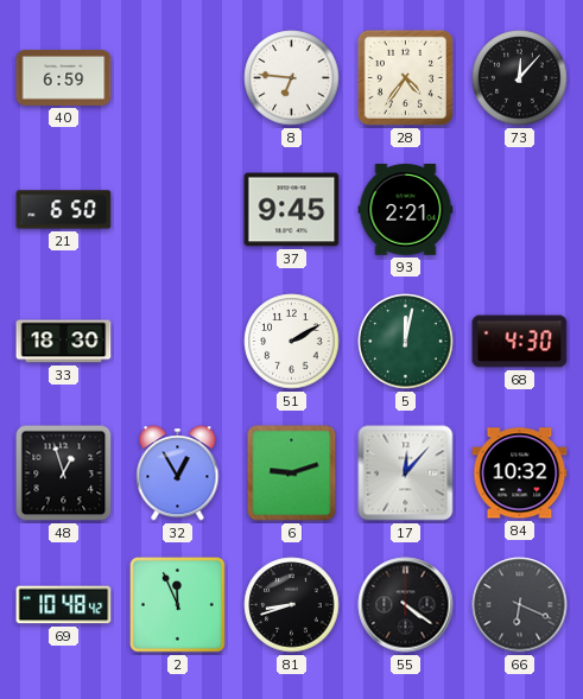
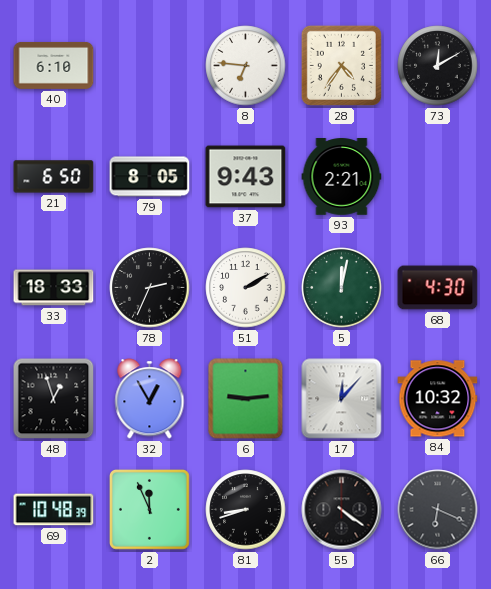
40: 6:59 -> 6:10
73: 12:07 -> 12:10
79: none -> 8:05
37: 9:45 -> 9:43
33: 18:30 -> 18:33
78: none -> 2:34
6: 9:12 -> 9:14
69: 10:48:42 -> 10:48:39
